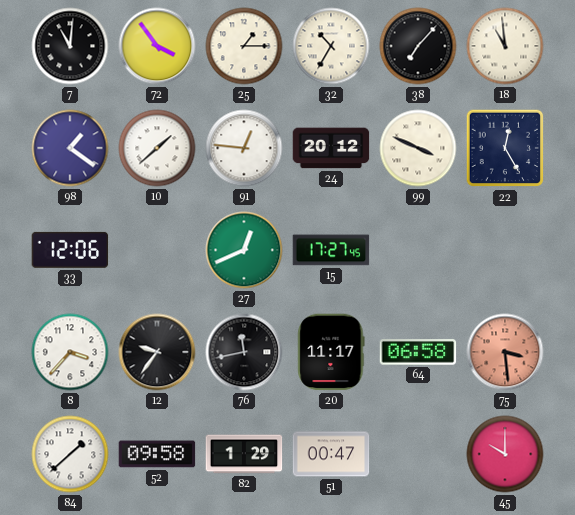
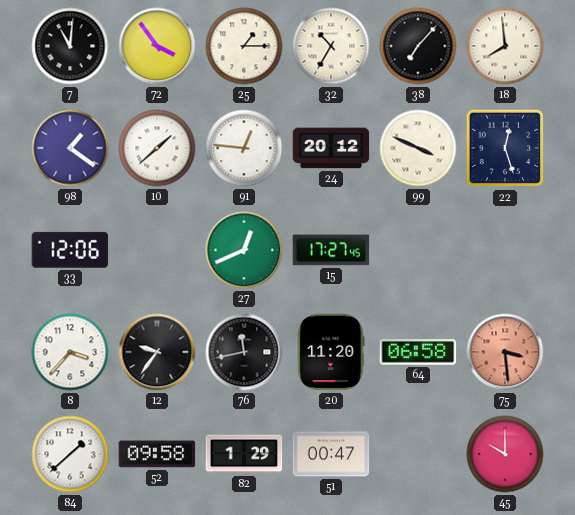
18: 10:59 -> 7:59
22: 12:25 -> 12:27
20: 11:17 -> 11:20
